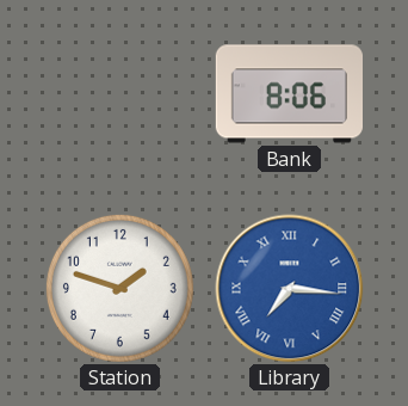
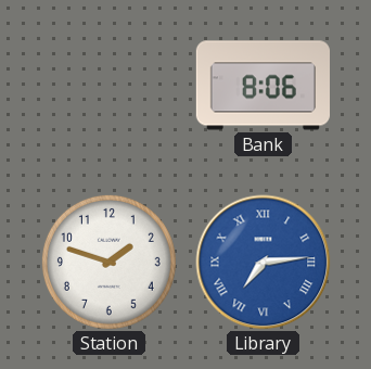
Library: 7:16 -> 7:14
